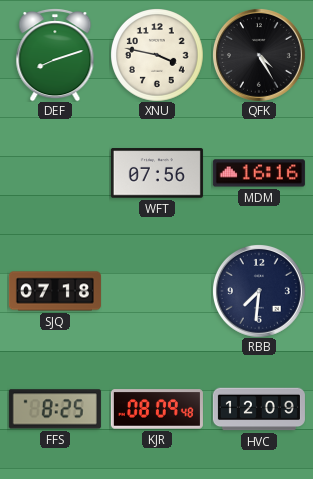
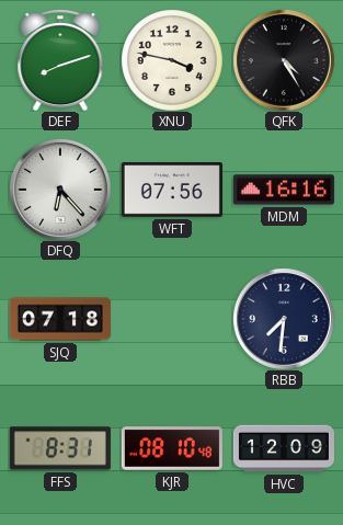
DFQ: none -> 6:23
FFS: 8:25 -> 8:31
KJR: 08:09 -> 08:10
